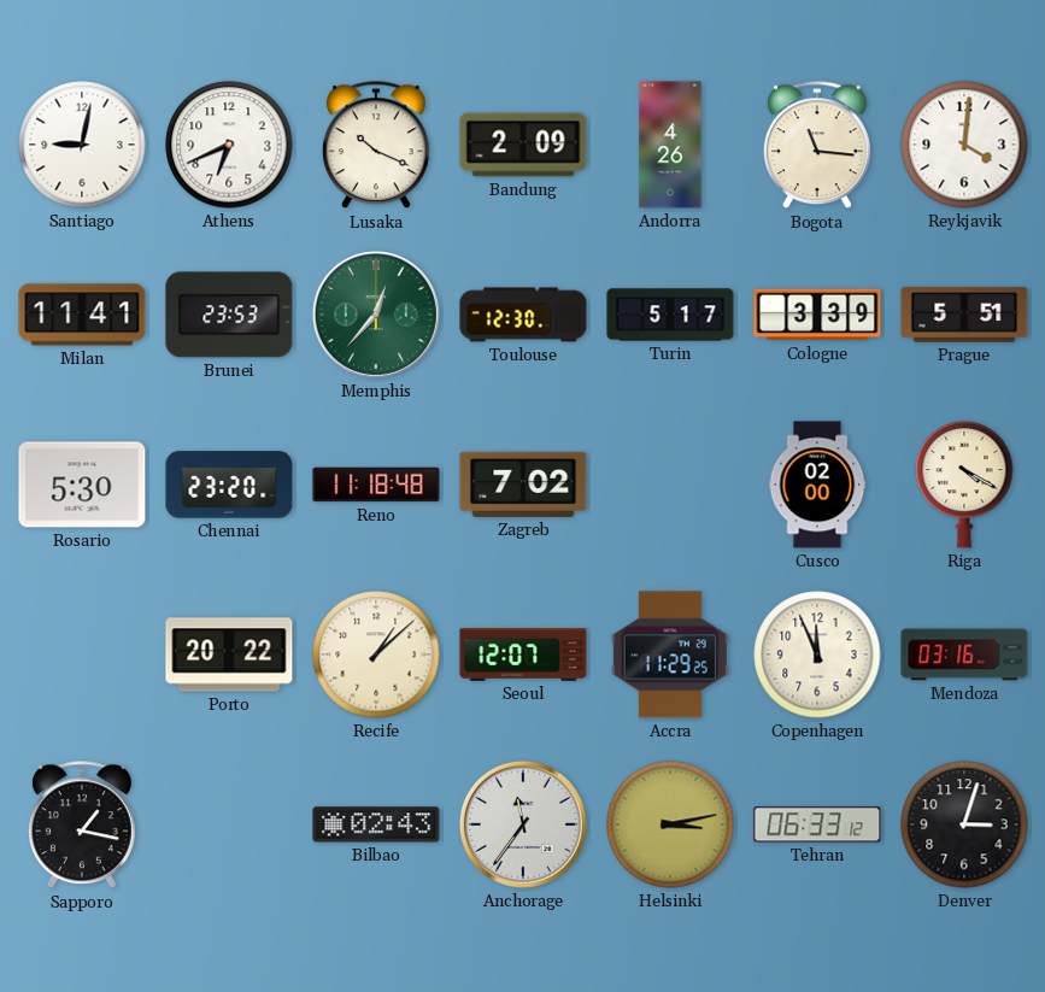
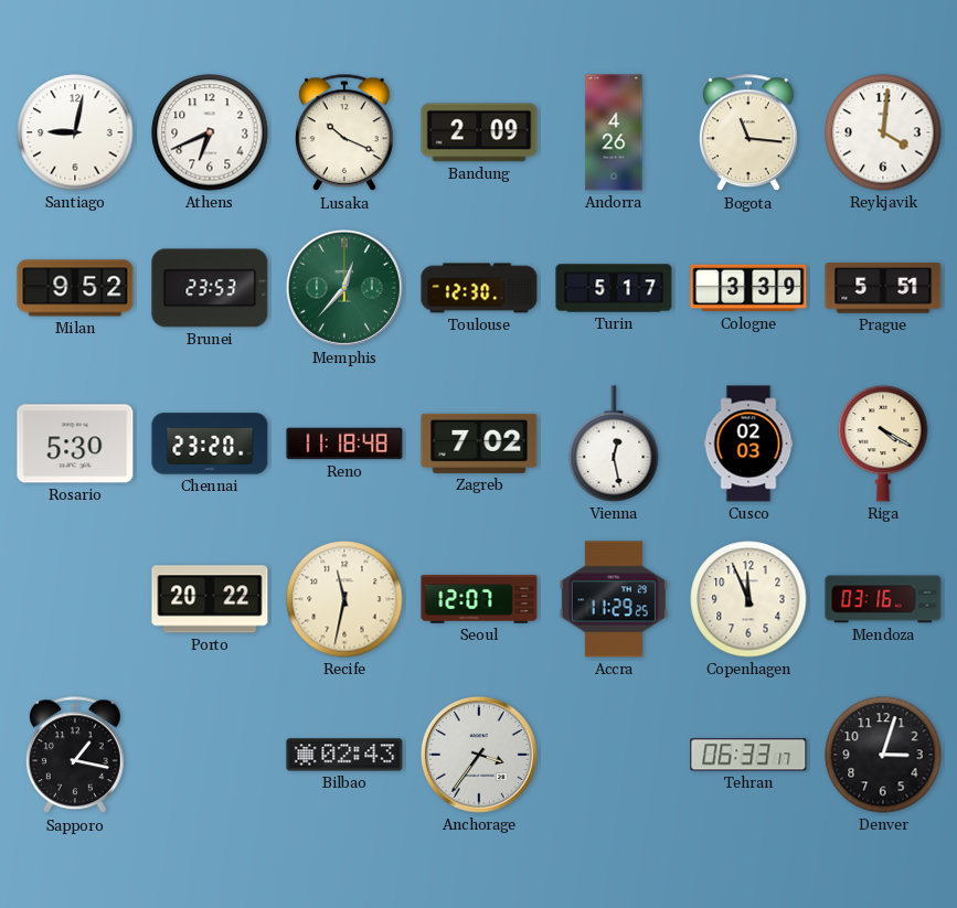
Milan: 11:41 -> 9:52
Vienna: none -> 12:28
Cusco: 02:00 -> 02:03
Recife: 1:08 -> 11:32
Anchorage: 11:36 -> 3:36
Helsinki: 3:13 -> none
Tehran: 06:33:12 -> 06:33:17
